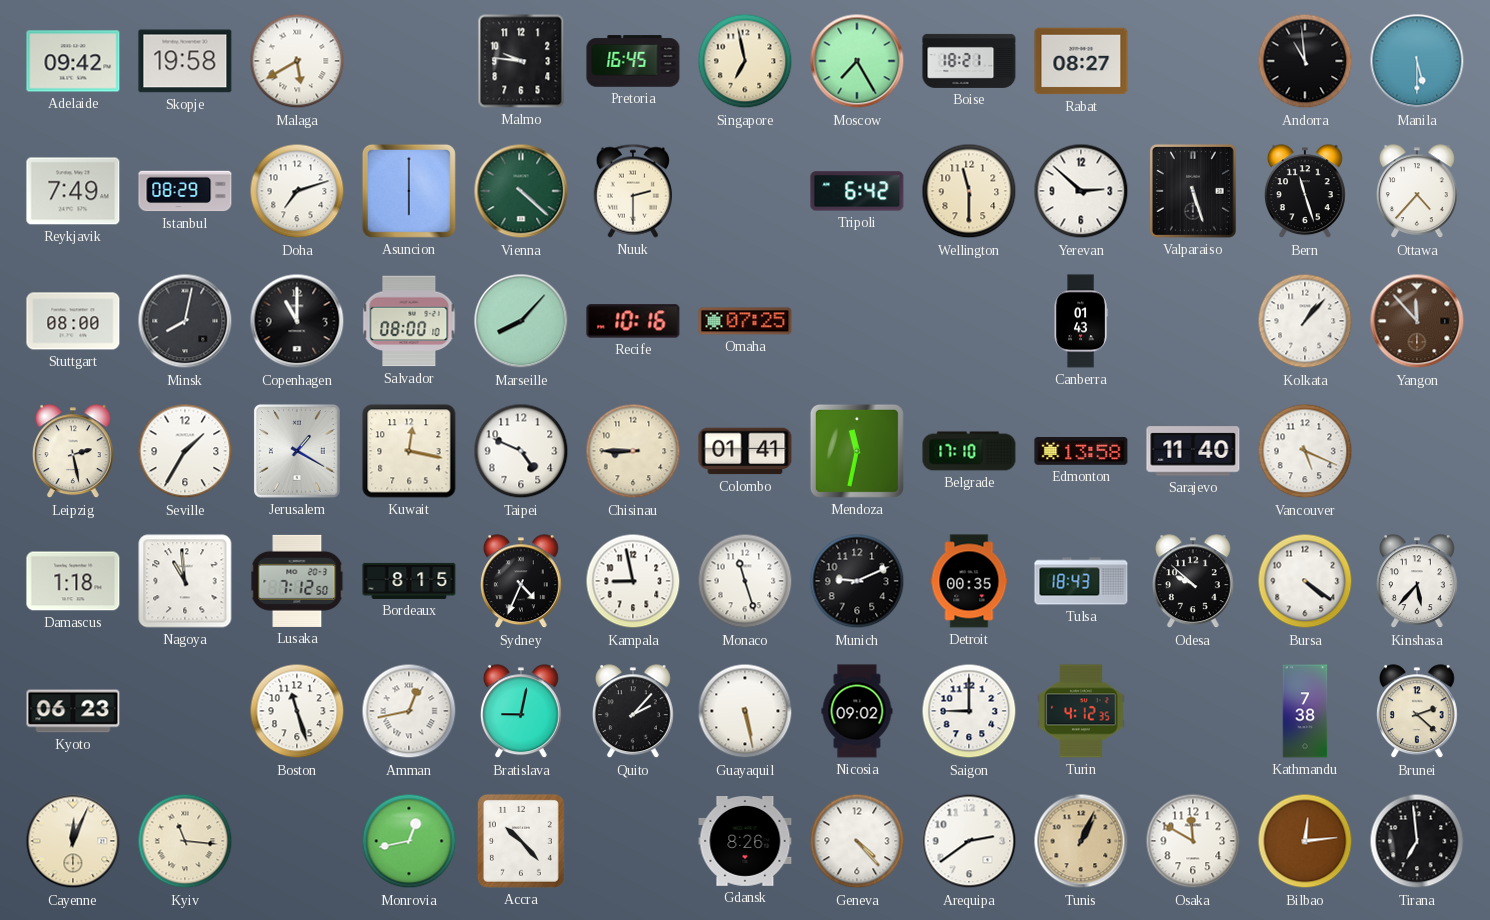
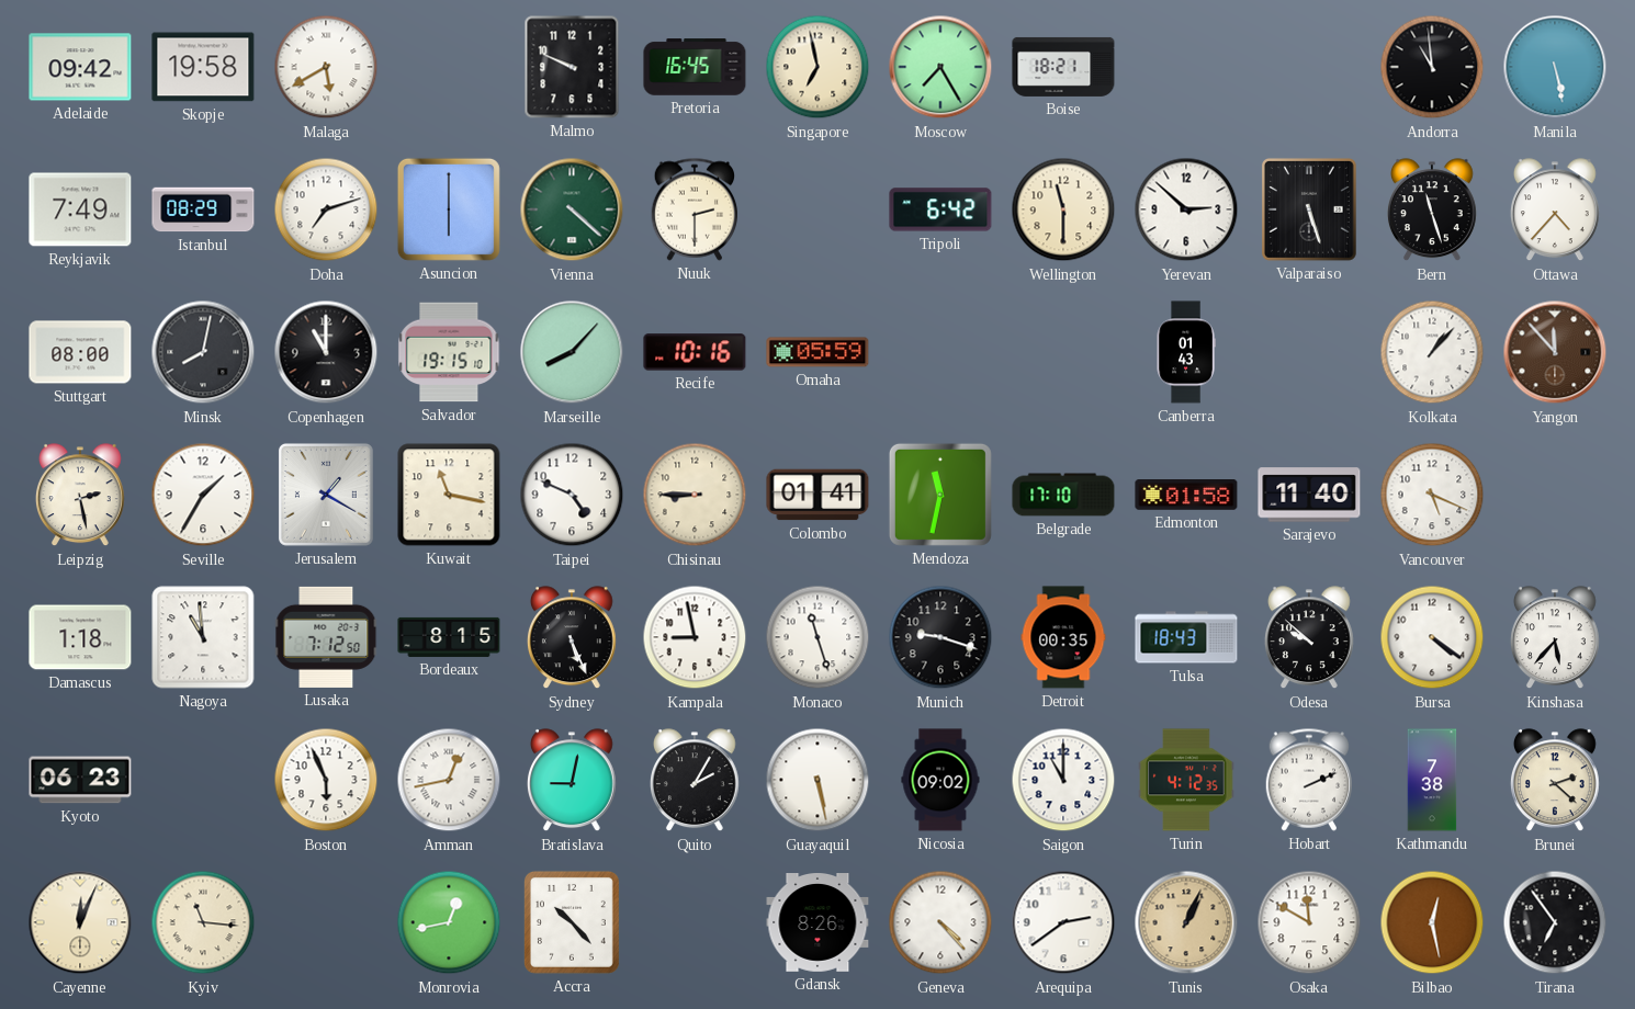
Malmo: 9:46 -> 9:49
Rabat: 08:27 -> none
Manila: 5:30 -> 5:28
Salvador: 08:00 -> 19:15
Omaha: 07:25 -> 05:59
Kuwait: 12:17 -> 11:17
Edmonton: 13:58 -> 01:58
Sydney: 4:34 -> 5:26
Munich: 9:11 -> 9:18
Boston: 11:27 -> 5:56
Quito: 2:07 -> 2:05
Saigon: 9:00 -> 11:00
Hobart: none -> 2:11
Bilbao: 12:14 -> 12:28
Tirana: 6:59 -> 6:54
